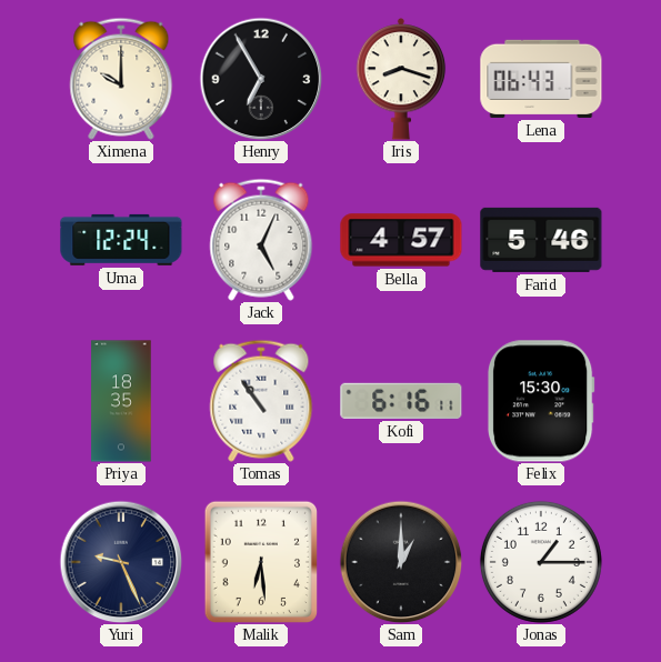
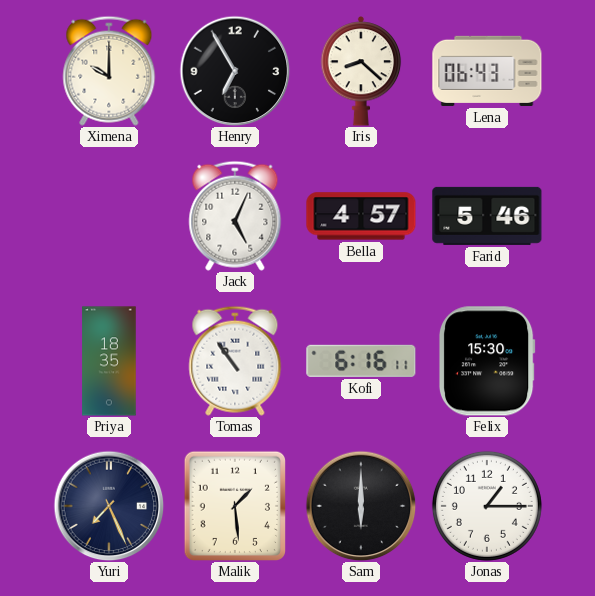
Iris: 8:18 -> 8:22
Uma: 12:24 -> none
Yuri: 9:26 -> 7:26
Malik: 6:29 -> 1:29
Sam: 1:00 -> 6:00
